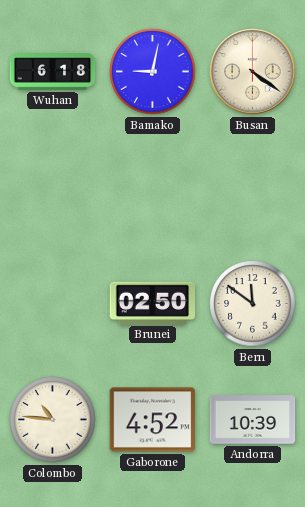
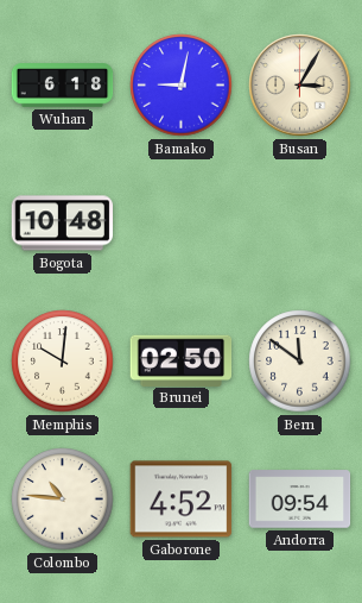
Busan: 4:21 -> 3:05
Bogota: none -> 10:48
Memphis: none -> 10:01
Andorra: 10:39 -> 09:54
